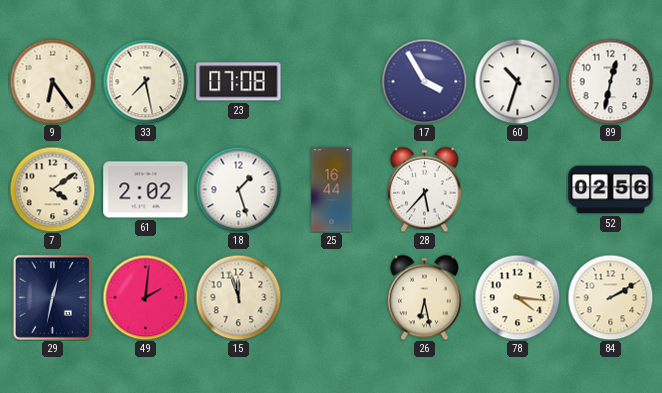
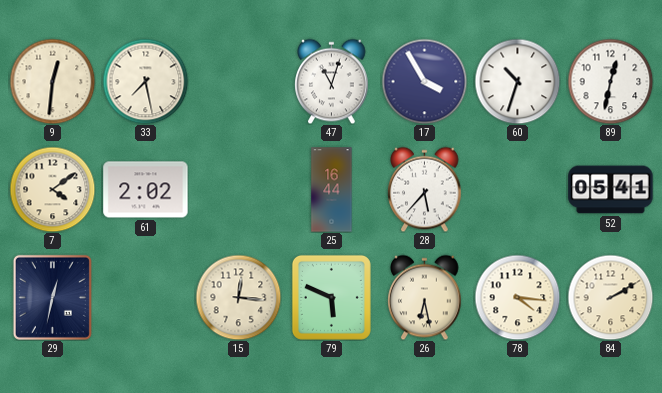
9: 6:24 -> 12:31
23: 07:08 -> none
47: none -> 11:03
18: 1:27 -> none
52: 02:56 -> 05:41
49: 2:01 -> none
15: 11:57 -> 12:16
79: none -> 5:49
